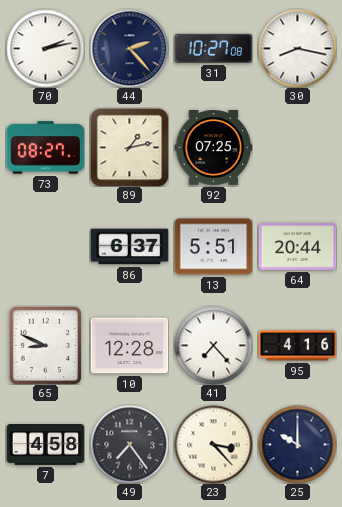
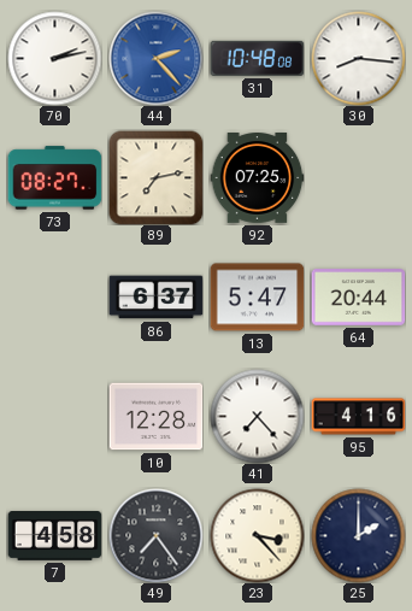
44 dial: navy -> blue
31: 10:27 -> 10:48
30: 8:17 -> 8:16
89: 1:13 -> 7:13
13: 5:51 -> 5:47
65: 8:49 -> none
25: 10:00 -> 2:00
